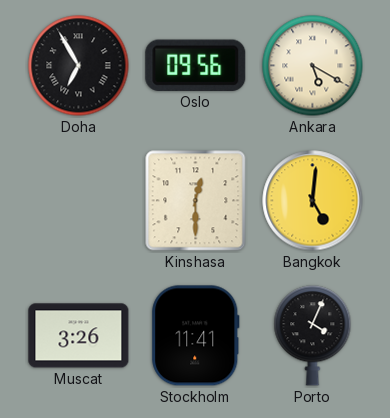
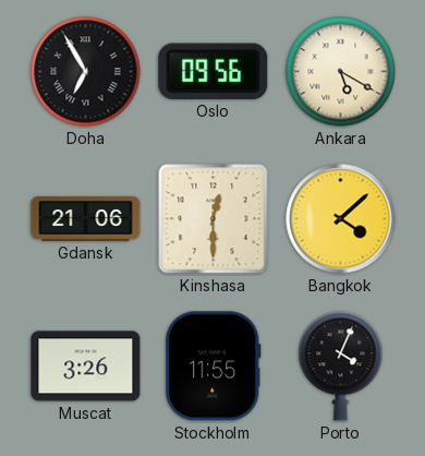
Gdansk: none -> 21:06
Bangkok: 5:01 -> 4:08
Stockholm: 11:41 -> 11:55
